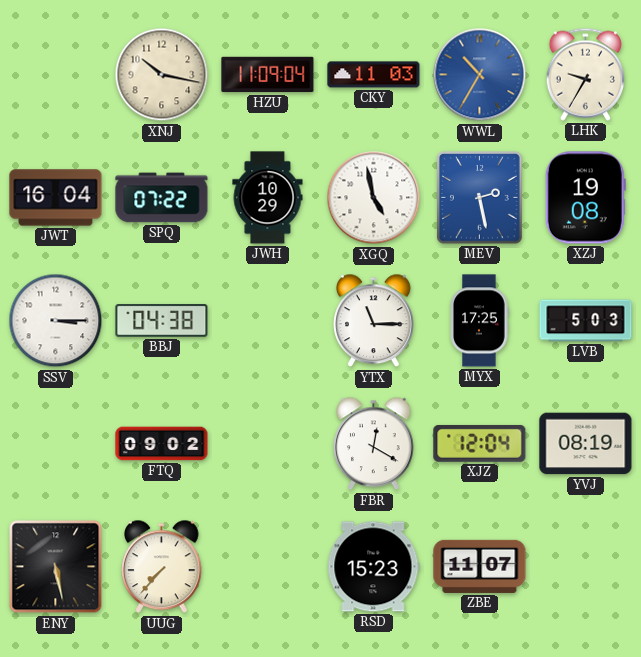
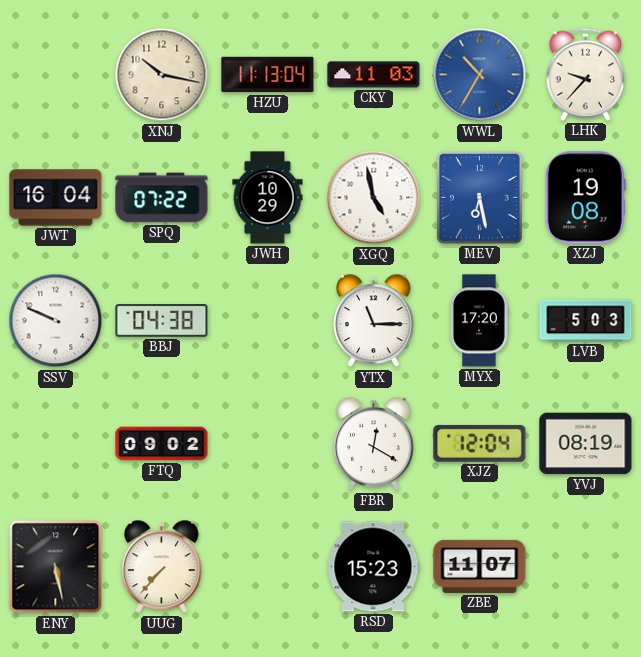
HZU: 11:09 -> 11:13
LHK: 9:35 -> 9:37
MEV: 2:28 -> 6:28
SSV: 3:15 -> 9:49
MYX: 17:25 -> 17:20
